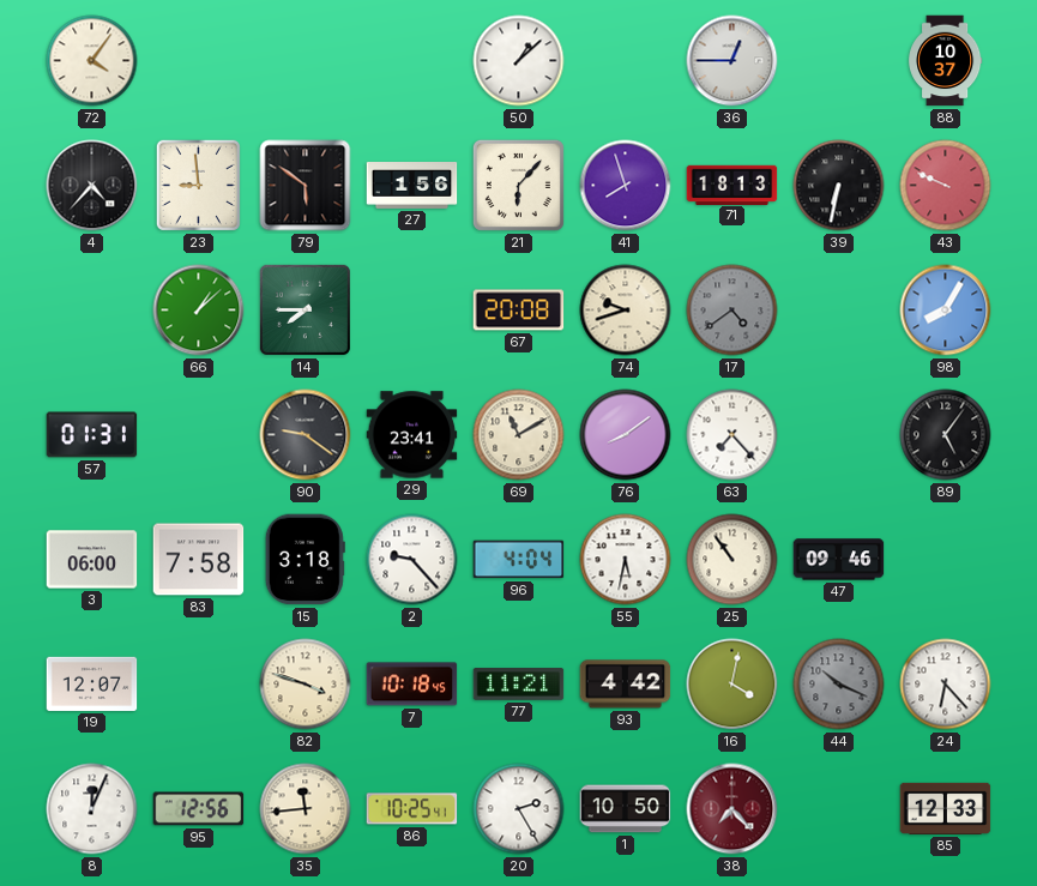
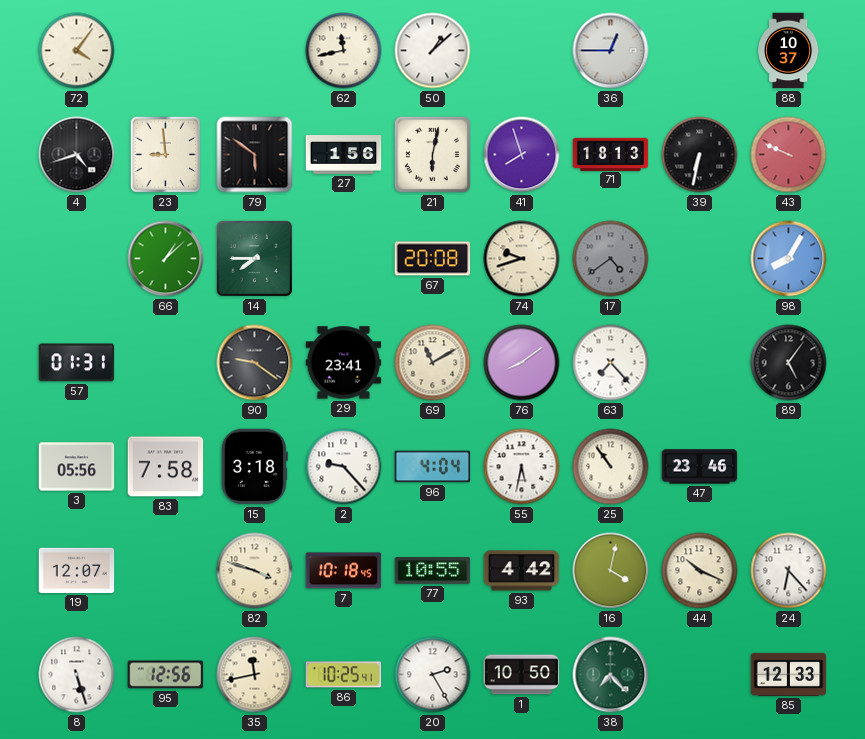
62: none -> 11:43
4: 4:37 -> 4:42
21: 6:07 -> 6:02
3: 06:00 -> 05:56
47: 09:46 -> 23:46
77: 11:21 -> 10:55
44 dial: grey -> cream
8: 12:04 -> 5:27
35: 11:44 -> 11:43
38 dial: burgundy -> green
